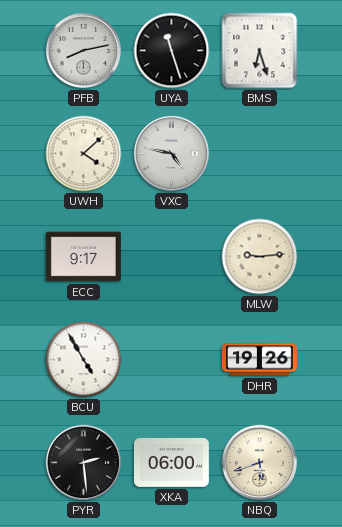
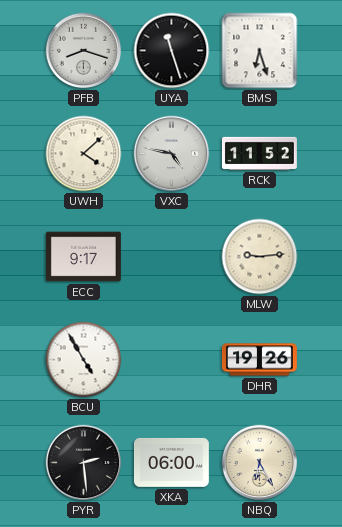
PFB: 8:13 -> 8:18
RCK: none -> 11:52
NBQ: 5:42 -> 6:25
